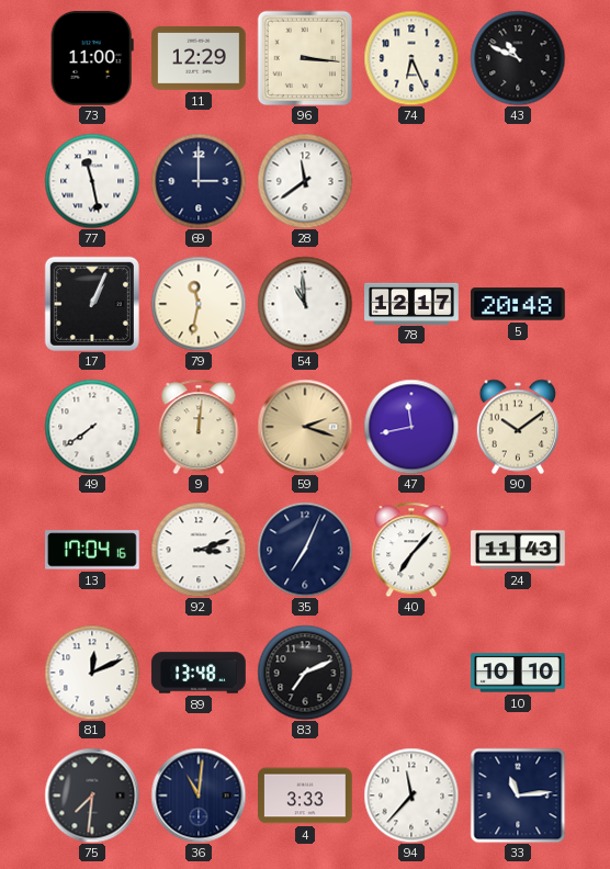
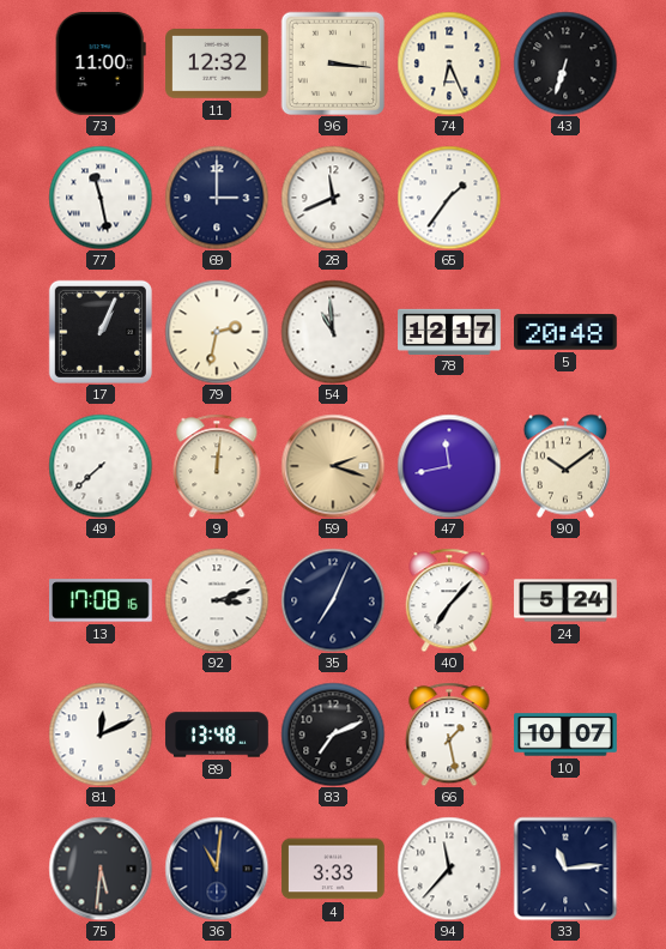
11: 12:29 -> 12:32
43: 10:49 -> 6:33
28: 11:39 -> 11:41
65: none -> 1:36
79: 11:32 -> 2:32
49: 7:39 -> 7:38
13: 17:04 -> 17:08
24: 11:43 -> 5:24
66: none -> 1:28
10: 10:10 -> 10:07
75: 7:31 -> 5:31
